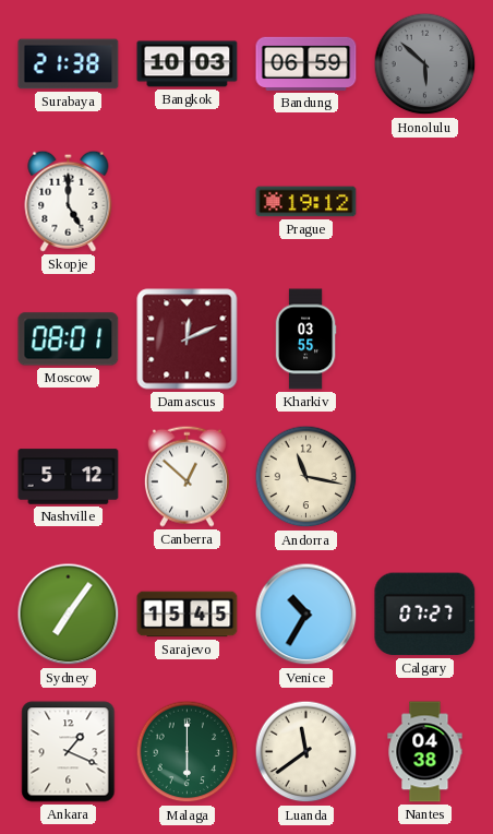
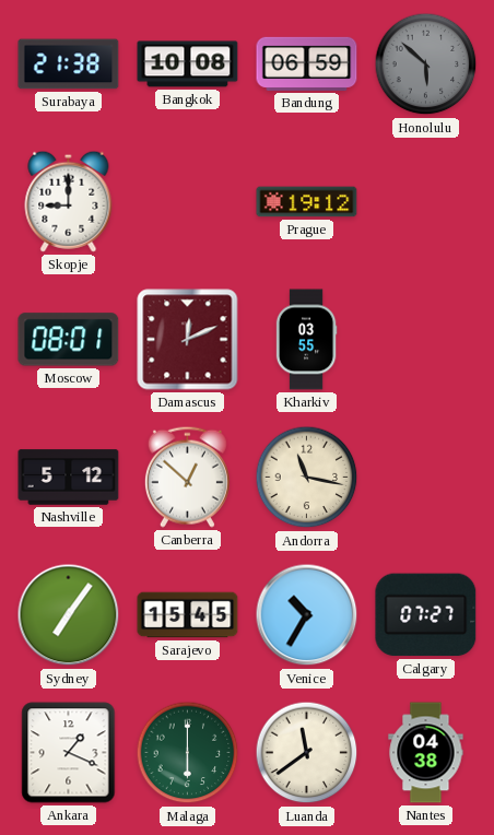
Bangkok: 10:03 -> 10:08
Skopje: 5:00 -> 9:00
